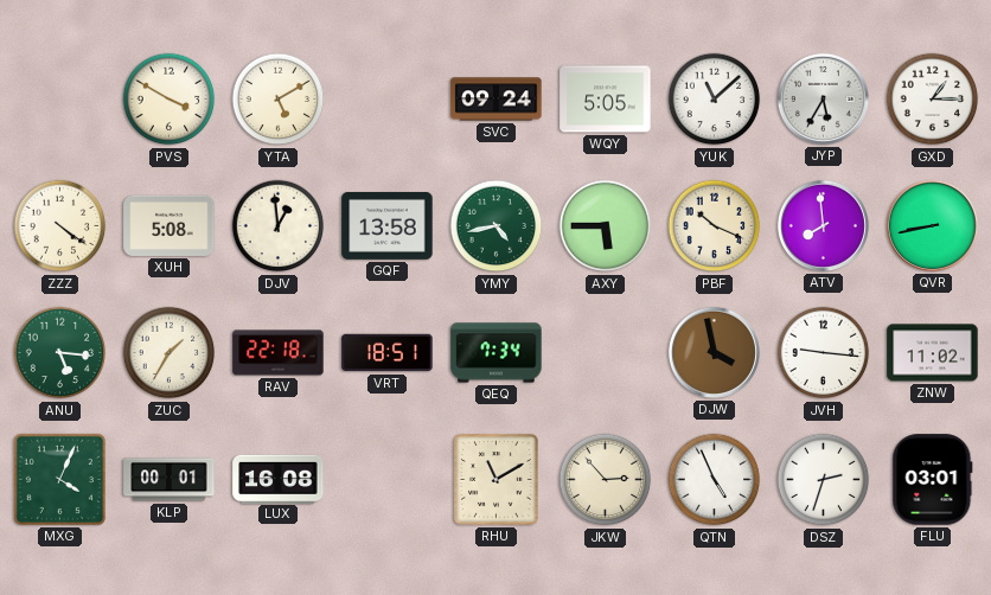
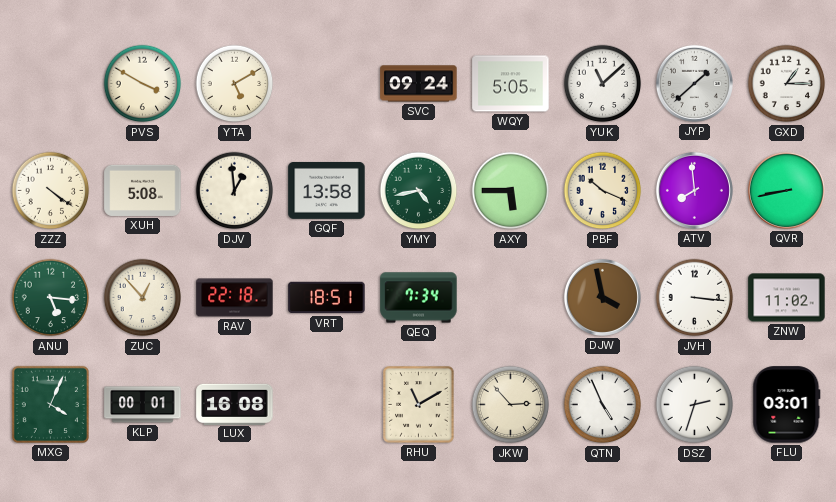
JYP: 5:35 -> 1:38
ZUC: 1:35 -> 12:53
JVH: 9:16 -> 3:16
